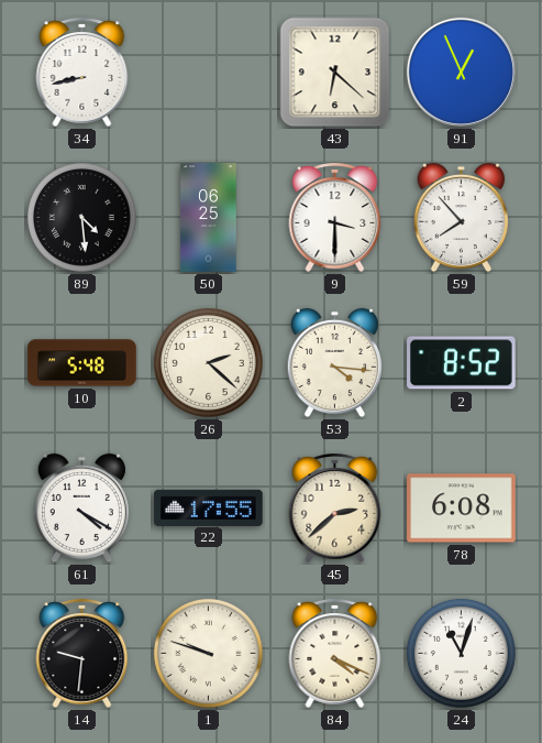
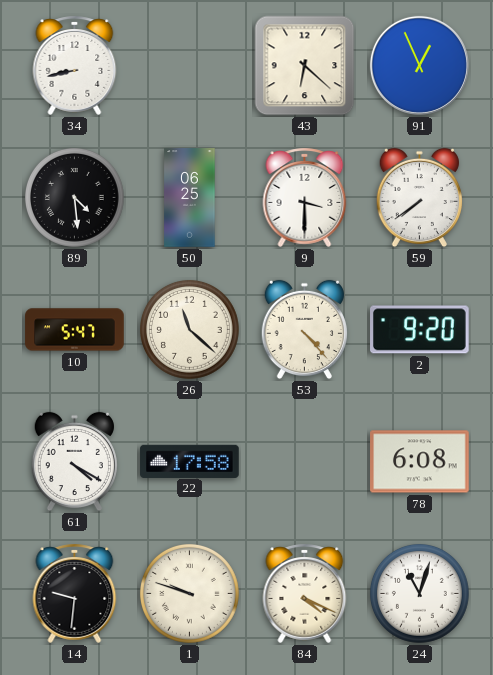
59: 7:53 -> 7:39
10: 5:48 -> 5:47
26: 2:22 -> 11:22
53: 4:16 -> 4:23
2: 8:52 -> 9:20
22: 17:55 -> 17:58
45: 2:38 -> none
